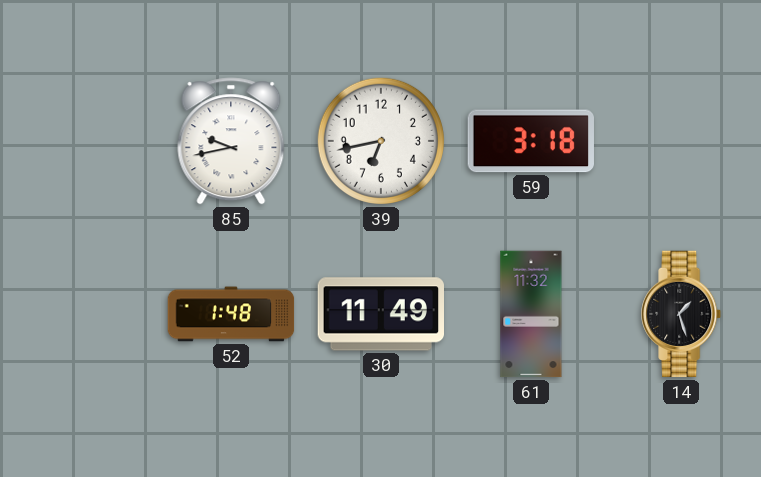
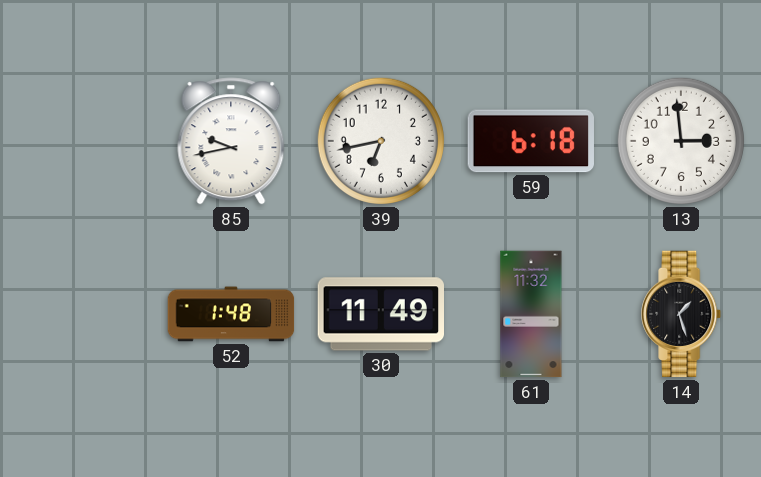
59: 3:18 -> 6:18
13: none -> 2:59
